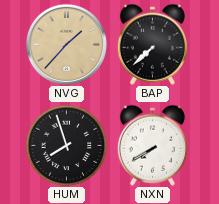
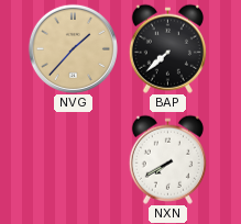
HUM: 7:57 -> none
